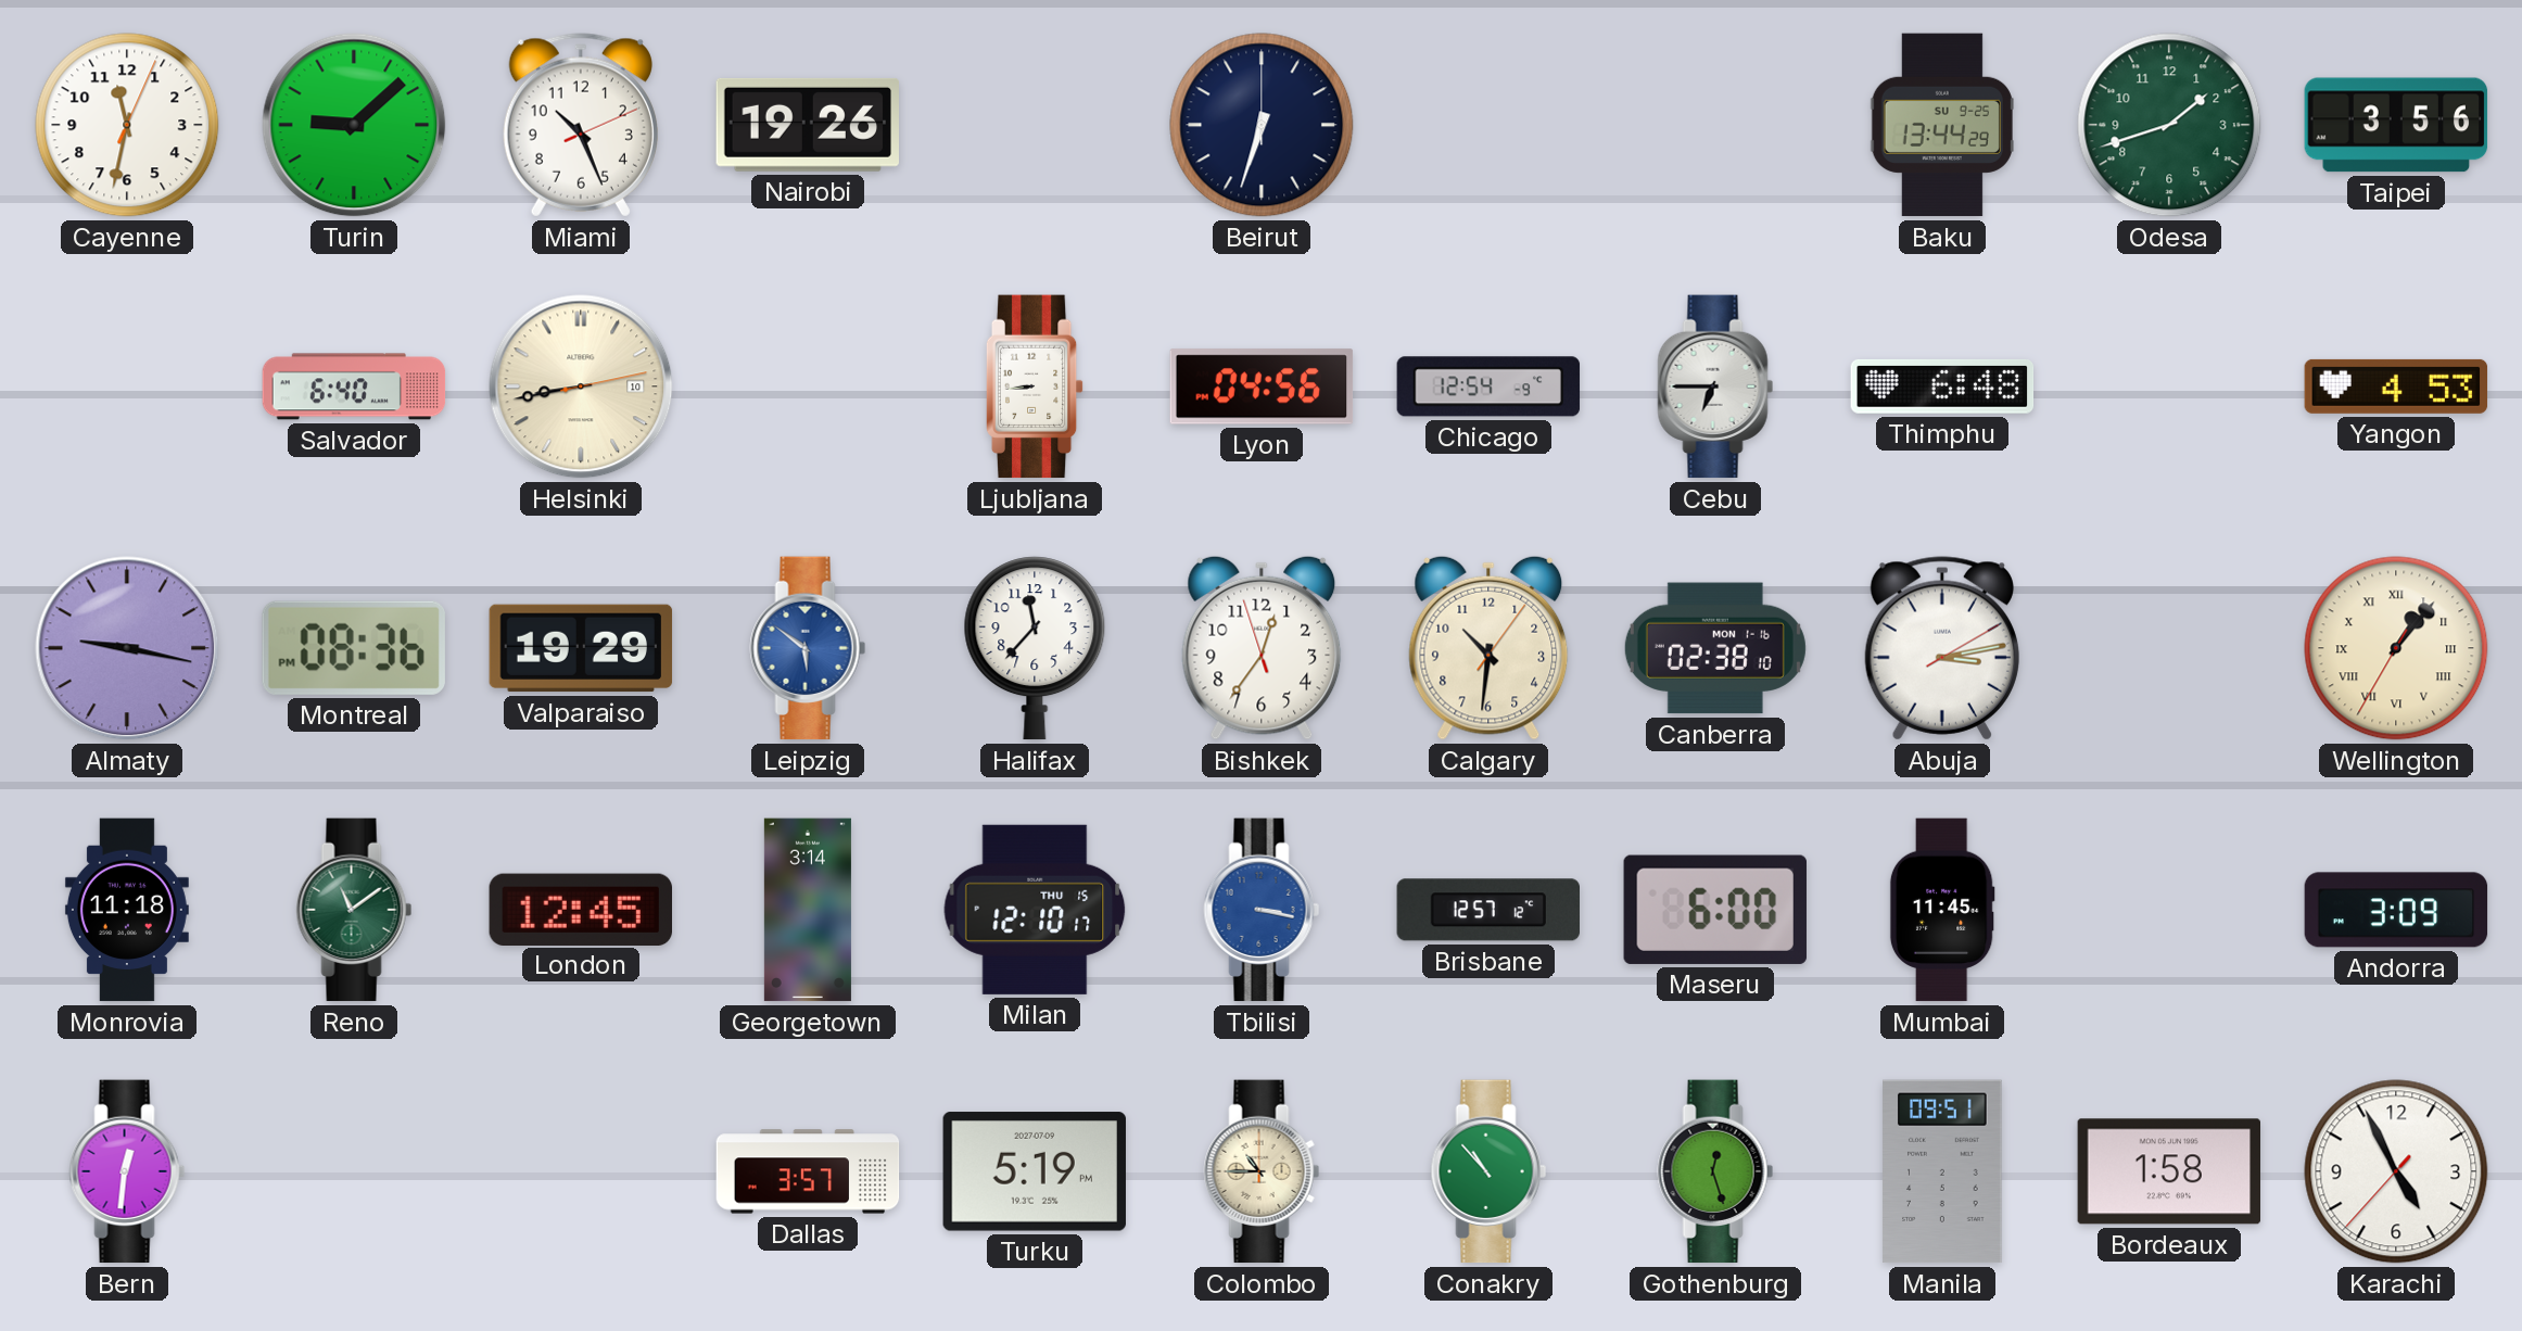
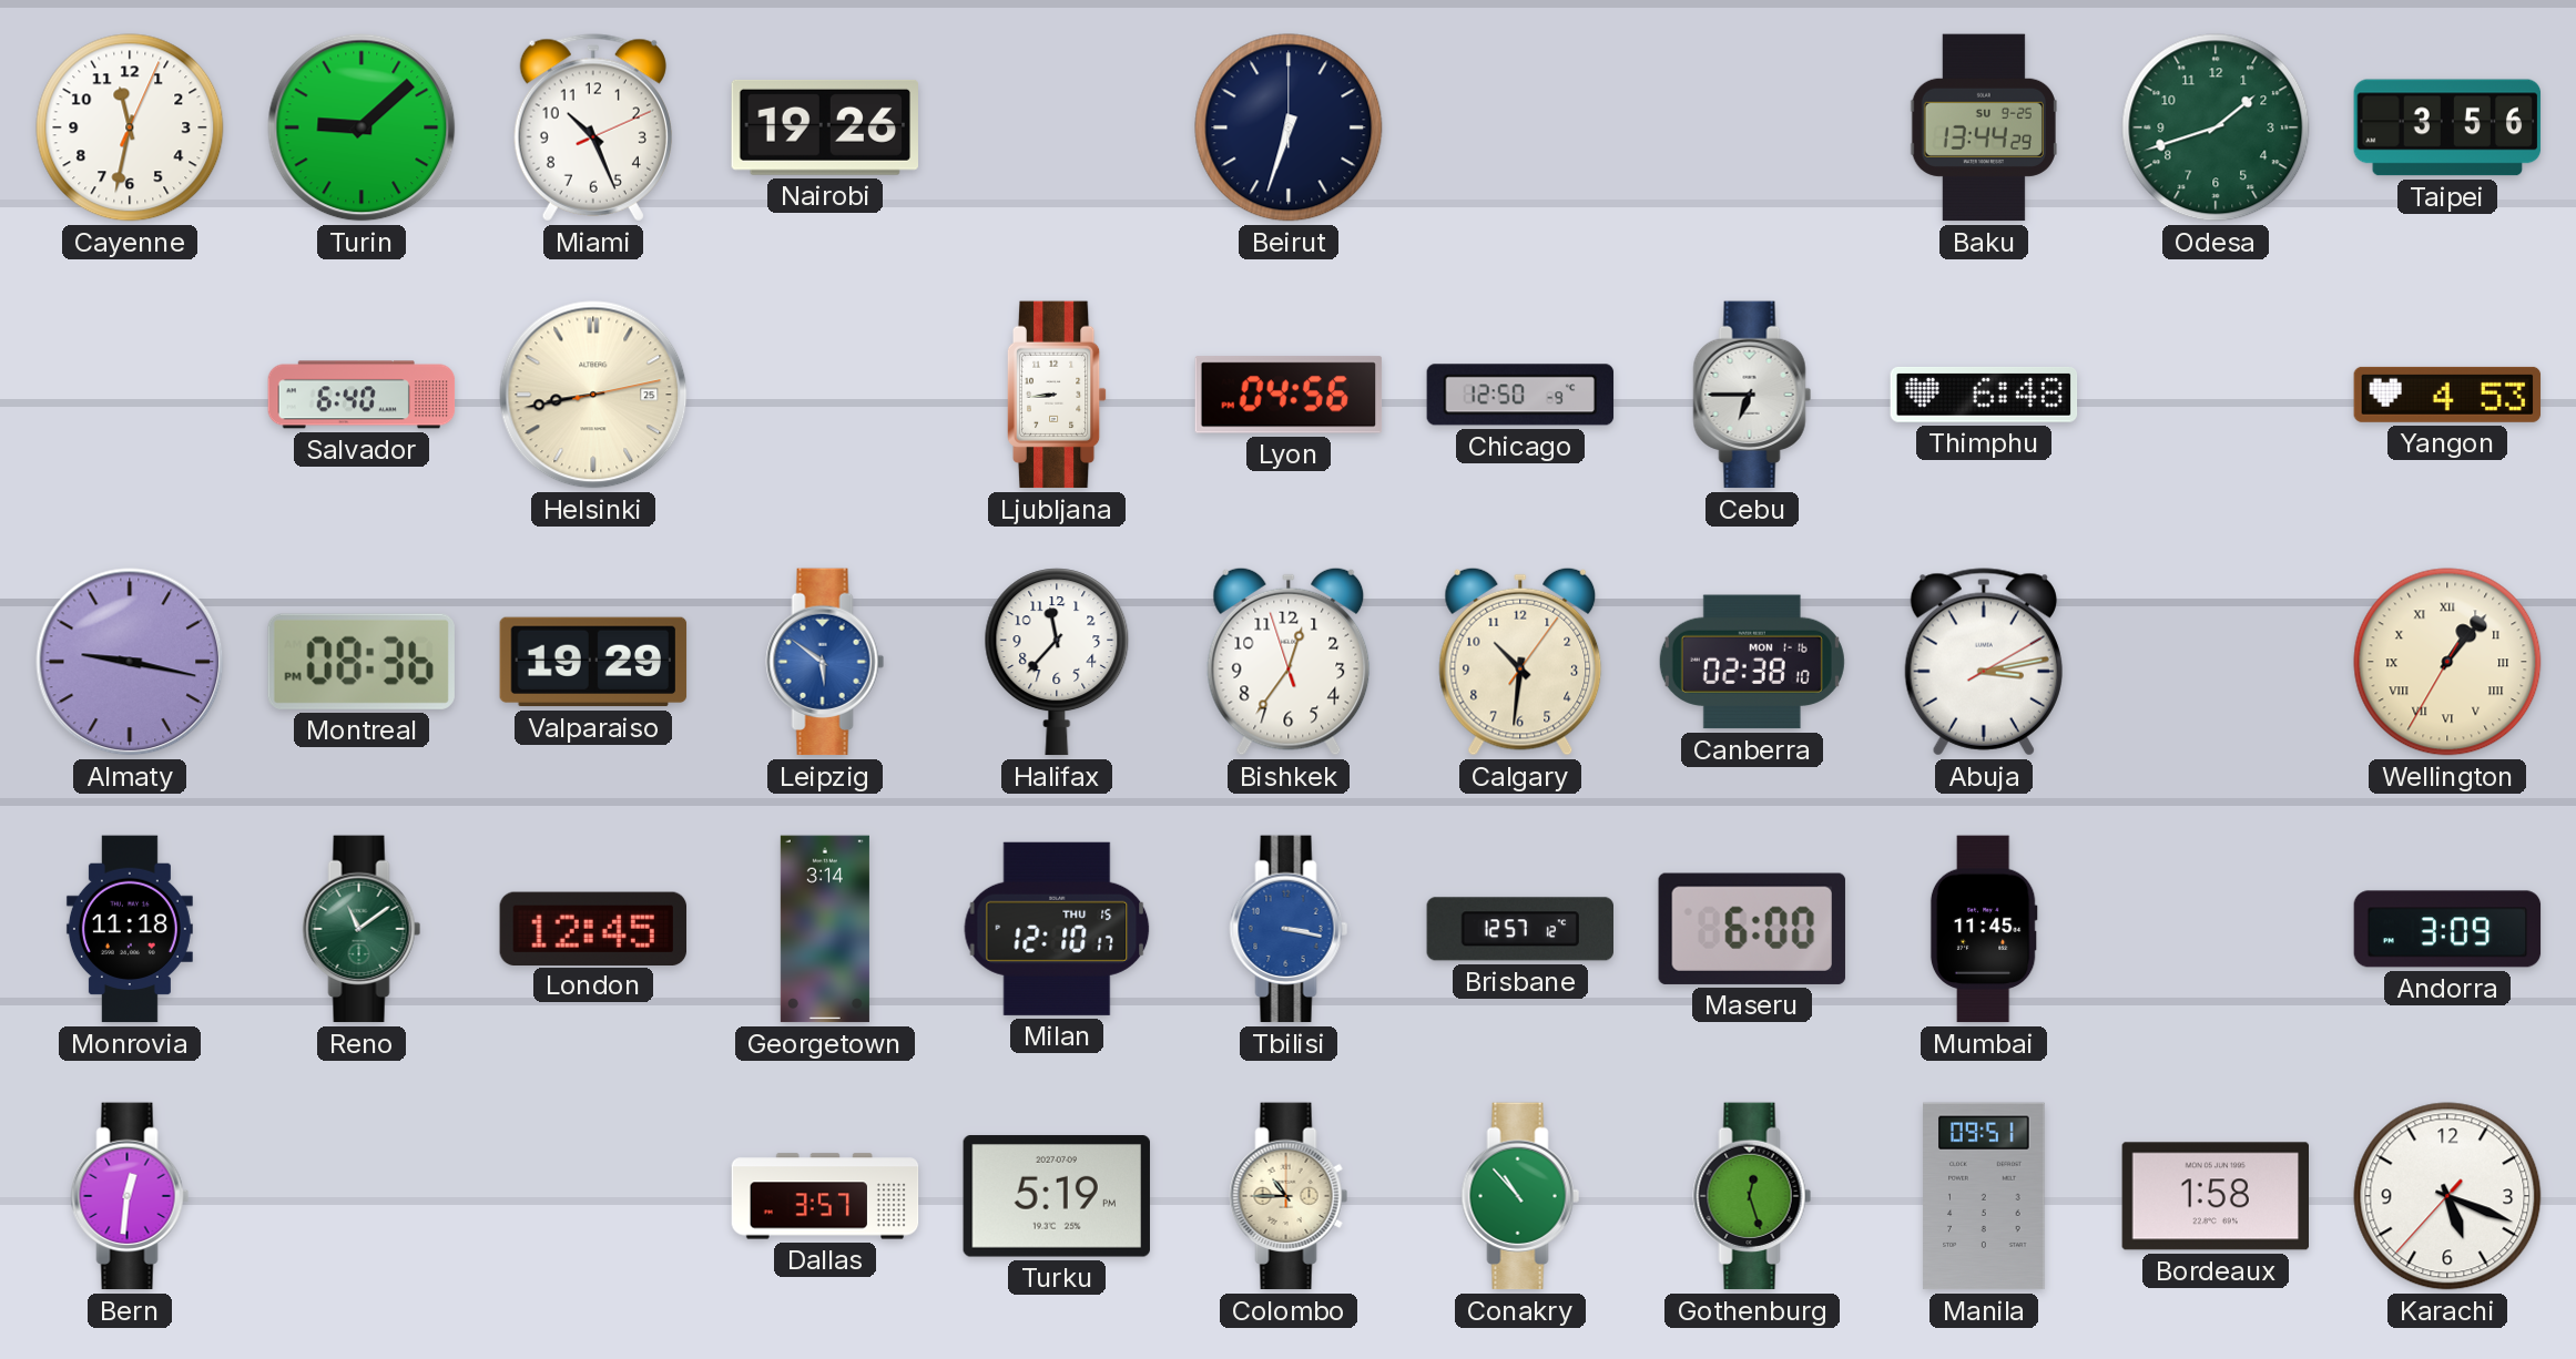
Helsinki date: 10 -> 25
Chicago: 12:54 -> 12:50
Karachi: 4:55 -> 5:18
